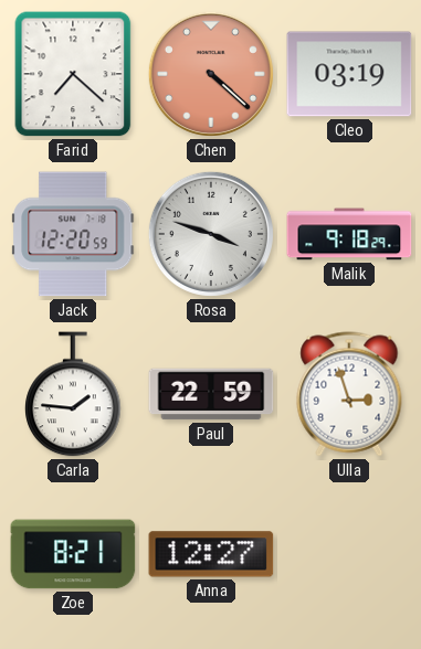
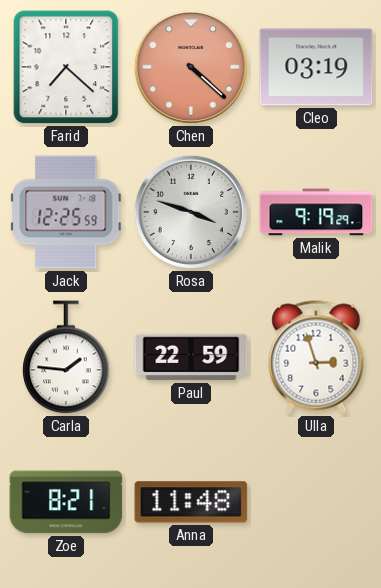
Jack: 12:20 -> 12:25
Malik: 9:18 -> 9:19
Anna: 12:27 -> 11:48
